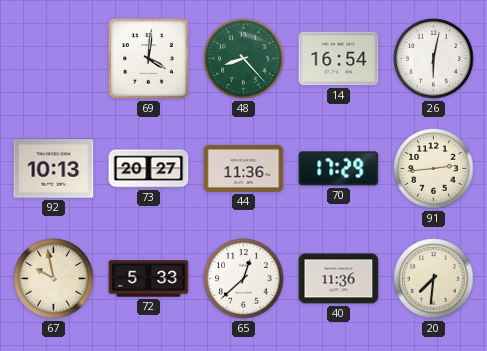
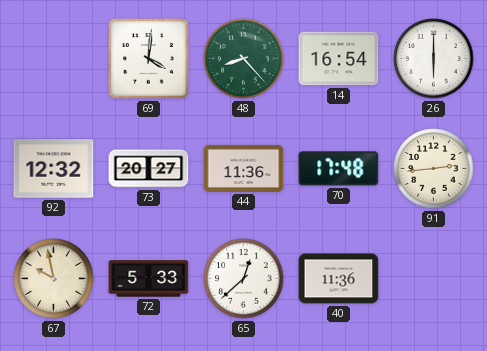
26: 6:02 -> 6:00
92: 10:13 -> 12:32
70: 17:29 -> 17:48
20: 7:31 -> none
